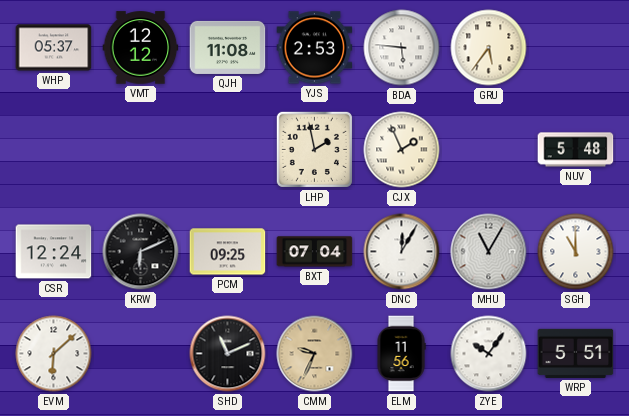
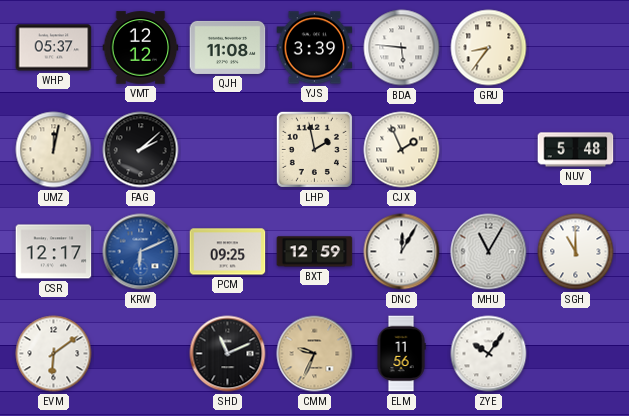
YJS: 2:53 -> 3:39
GRU: 5:36 -> 8:36
UMZ: none -> 12:02
FAG: none -> 2:08
CSR: 12:24 -> 12:17
KRW dial: black -> blue
BXT: 07:04 -> 12:59
EVM: 6:08 -> 6:09
WRP: 5:51 -> none
